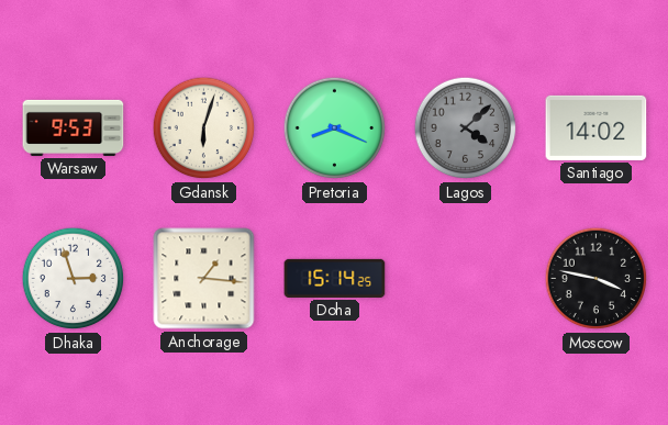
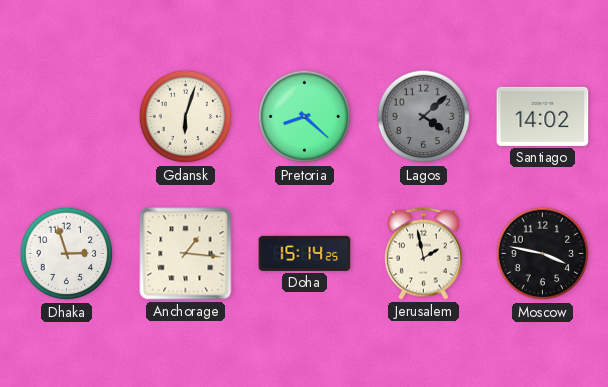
Warsaw: 9:53 -> none
Pretoria: 8:19 -> 8:22
Jerusalem: none -> 1:58
